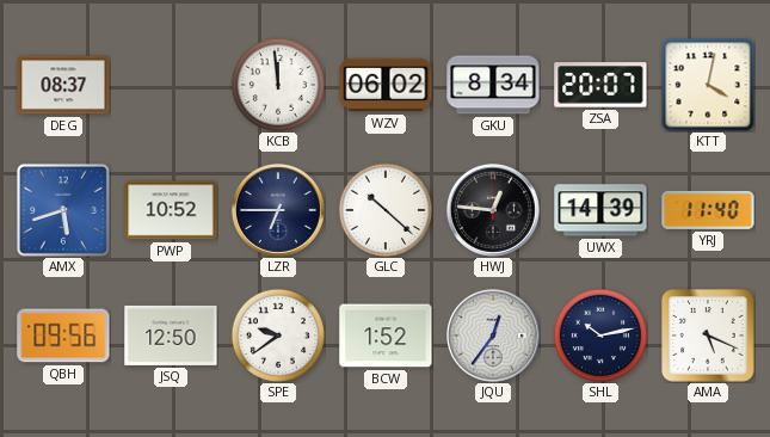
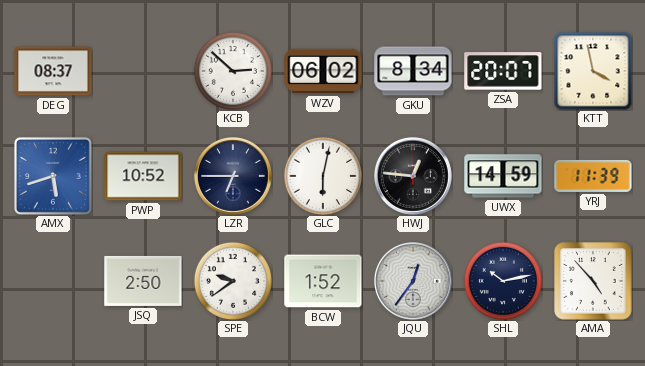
KCB: 11:59 -> 2:52
KTT: 4:02 -> 3:58
GLC: 10:22 -> 6:02
UWX: 14:39 -> 14:59
YRJ: 11:40 -> 11:39
QBH: 09:56 -> none
JSQ: 12:50 -> 2:50
AMA: 5:19 -> 4:53
